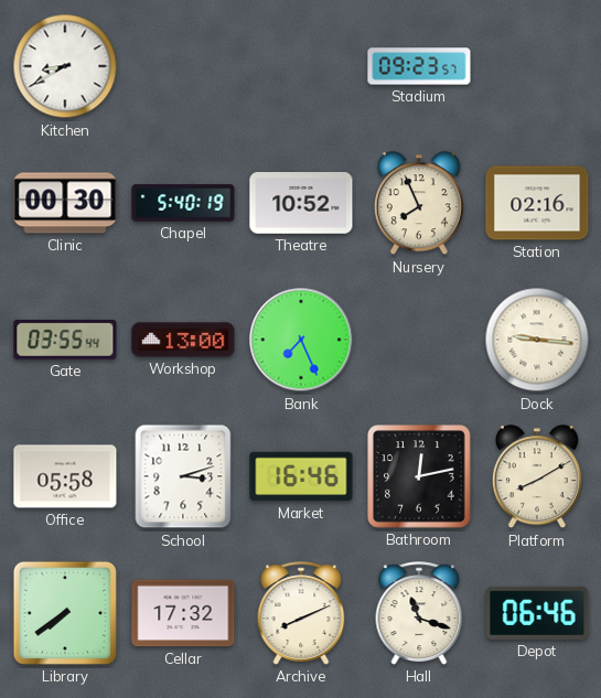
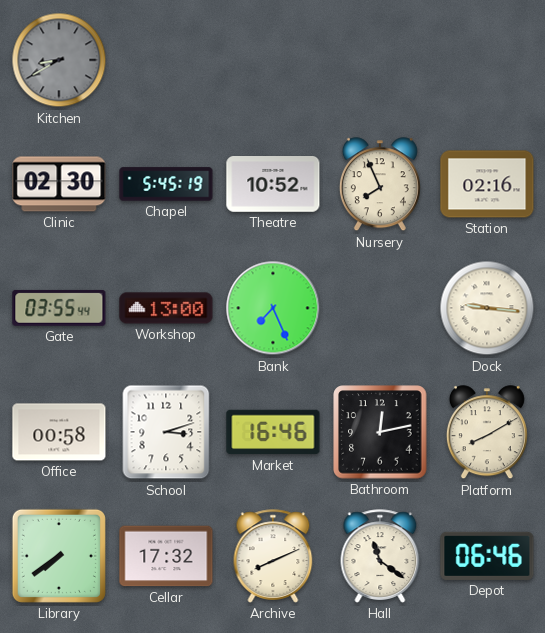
Kitchen dial: white -> grey
Stadium: 09:23 -> none
Clinic: 00:30 -> 02:30
Chapel: 5:40 -> 5:45
Office: 05:58 -> 00:58
Hall: 11:18 -> 11:21
